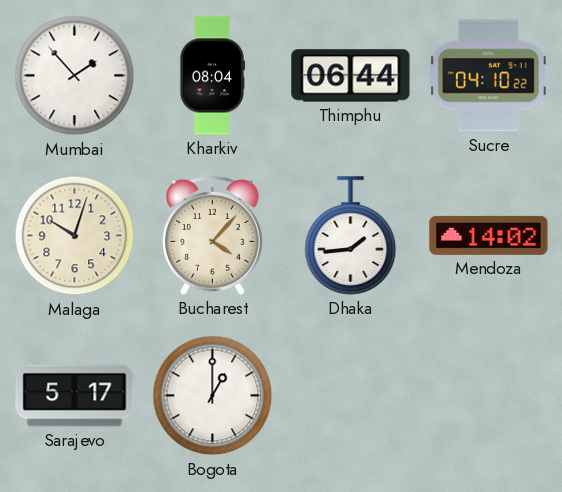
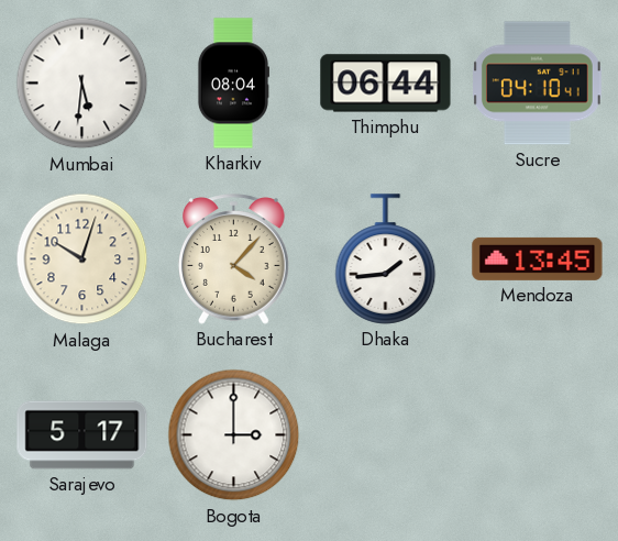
Mumbai: 1:53 -> 5:31
Sucre: 04:10:22 -> 04:10:41
Mendoza: 14:02 -> 13:45
Bogota: 1:00 -> 3:00
